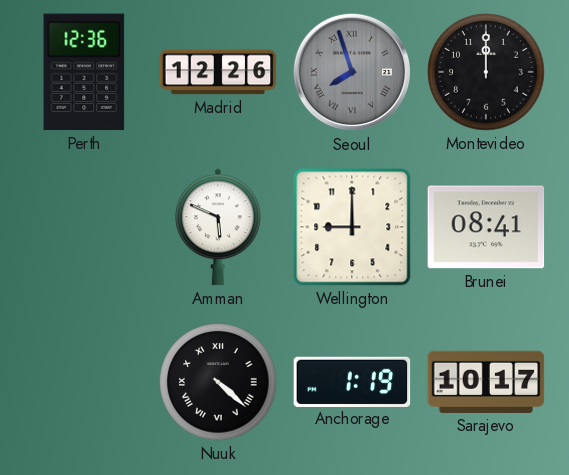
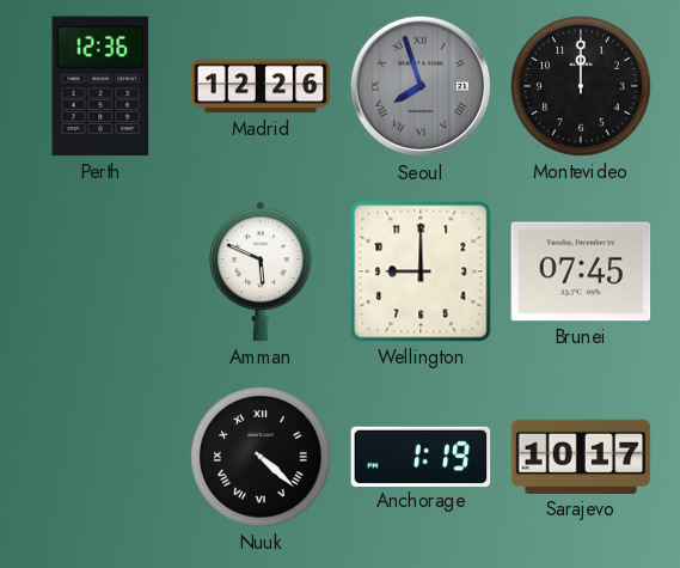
Brunei: 08:41 -> 07:45
